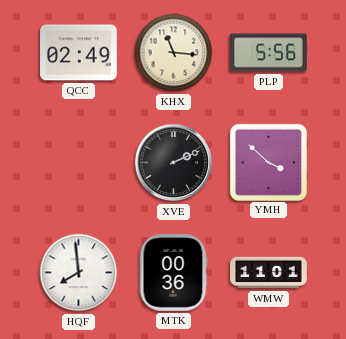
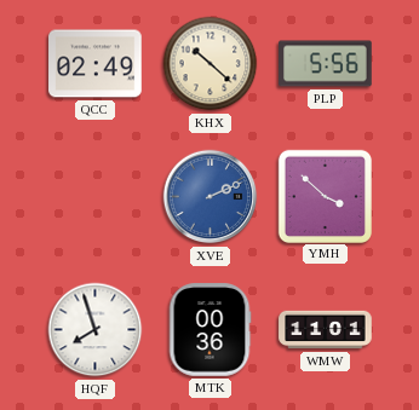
KHX: 11:16 -> 10:22
XVE dial: black -> blue
HQF: 7:59 -> 7:57
